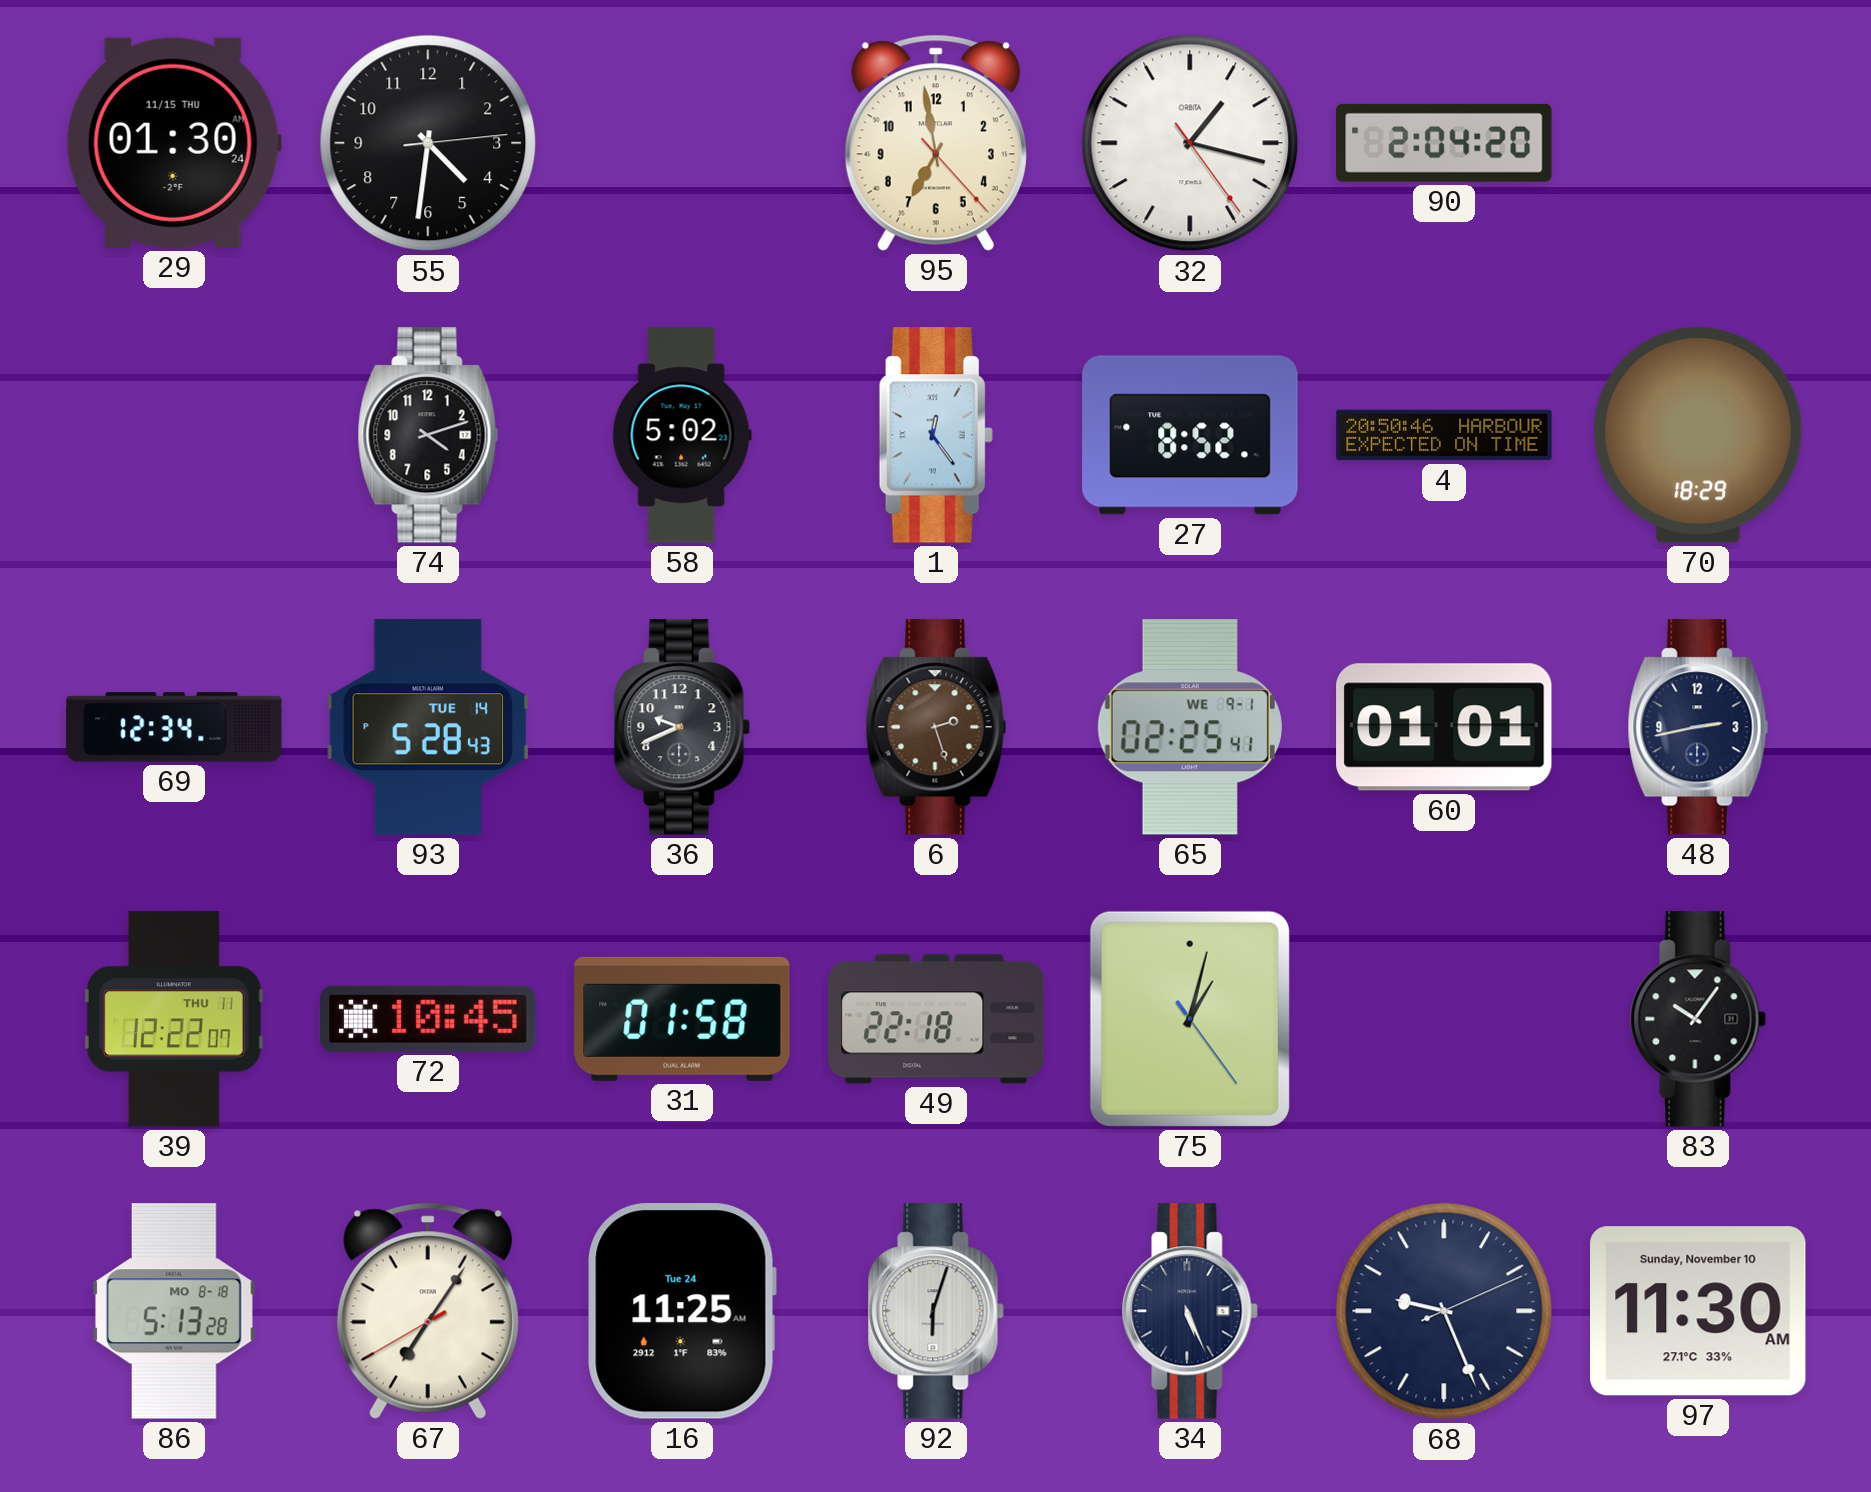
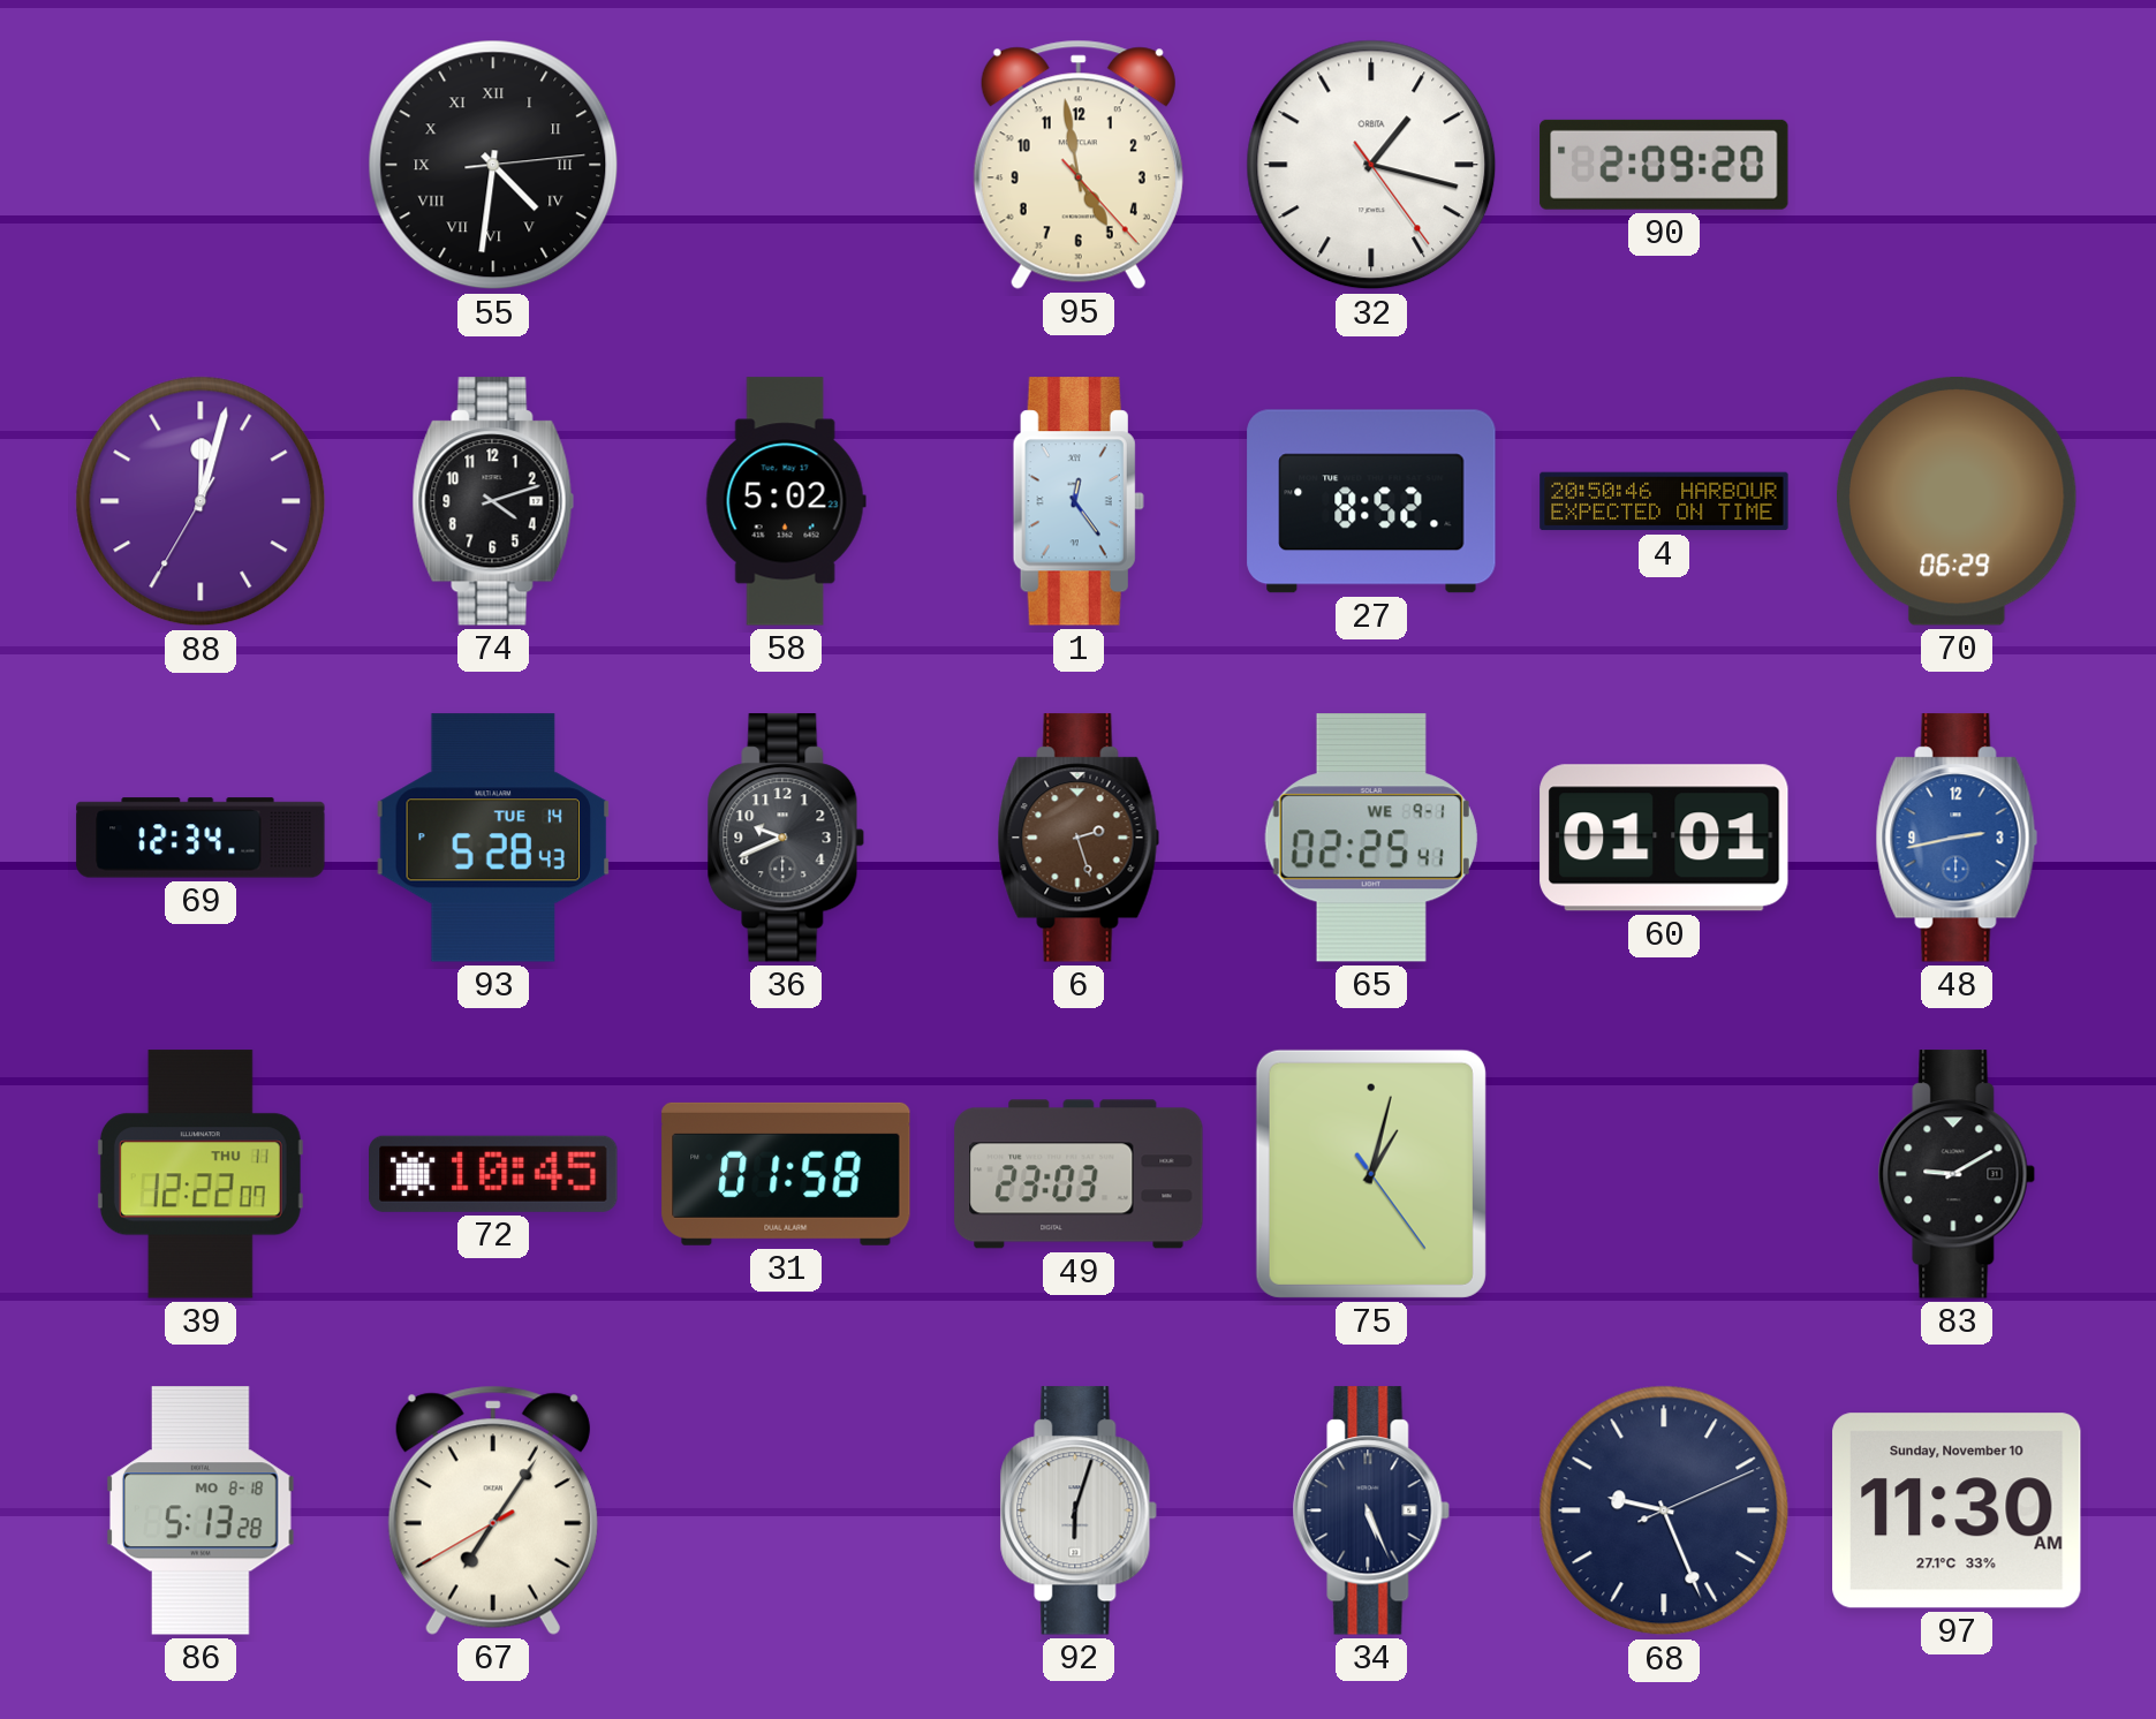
29: 01:30 -> none
55 numerals: Arabic -> Roman
95: 6:58 -> 4:58
90: 2:04 -> 2:09
88: none -> 12:02
70: 18:29 -> 06:29
48 dial: navy -> blue
49: 22:18 -> 23:03
83: 10:06 -> 9:10
16: 11:25 -> none
